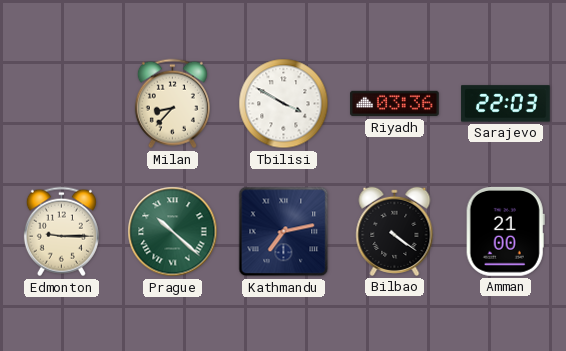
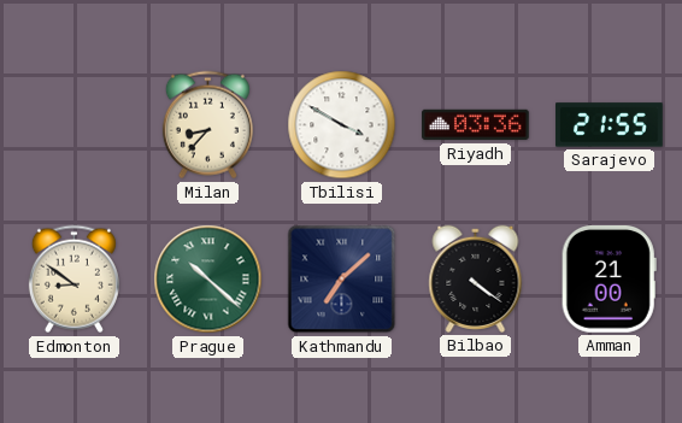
Sarajevo: 22:03 -> 21:55
Edmonton: 9:15 -> 8:51
Kathmandu: 7:13 -> 7:08
